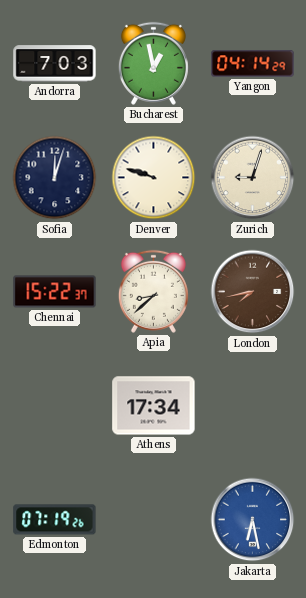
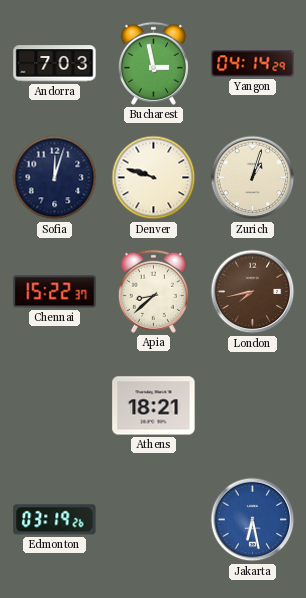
Bucharest: 12:58 -> 2:58
Zurich: 9:03 -> 1:03
Athens: 17:34 -> 18:21
Edmonton: 07:19 -> 03:19
